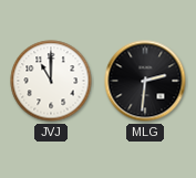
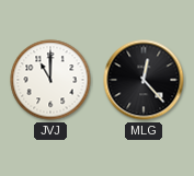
MLG: 2:31 -> 12:23
